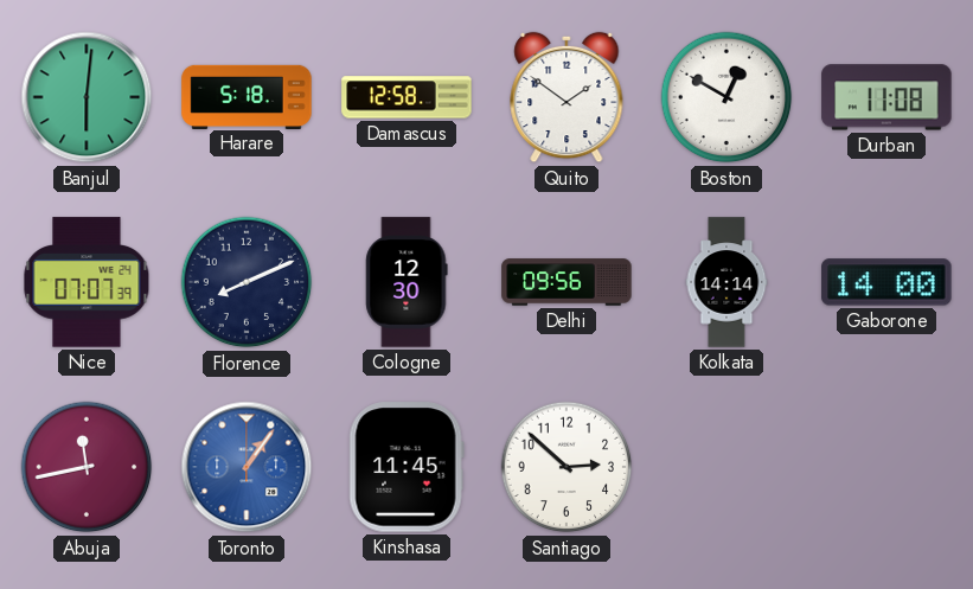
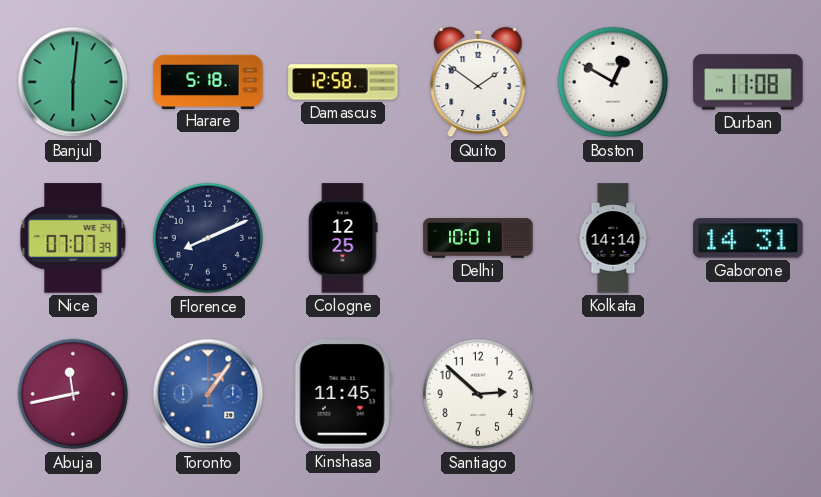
Cologne: 12:30 -> 12:25
Delhi: 09:56 -> 10:01
Gaborone: 14:00 -> 14:31
